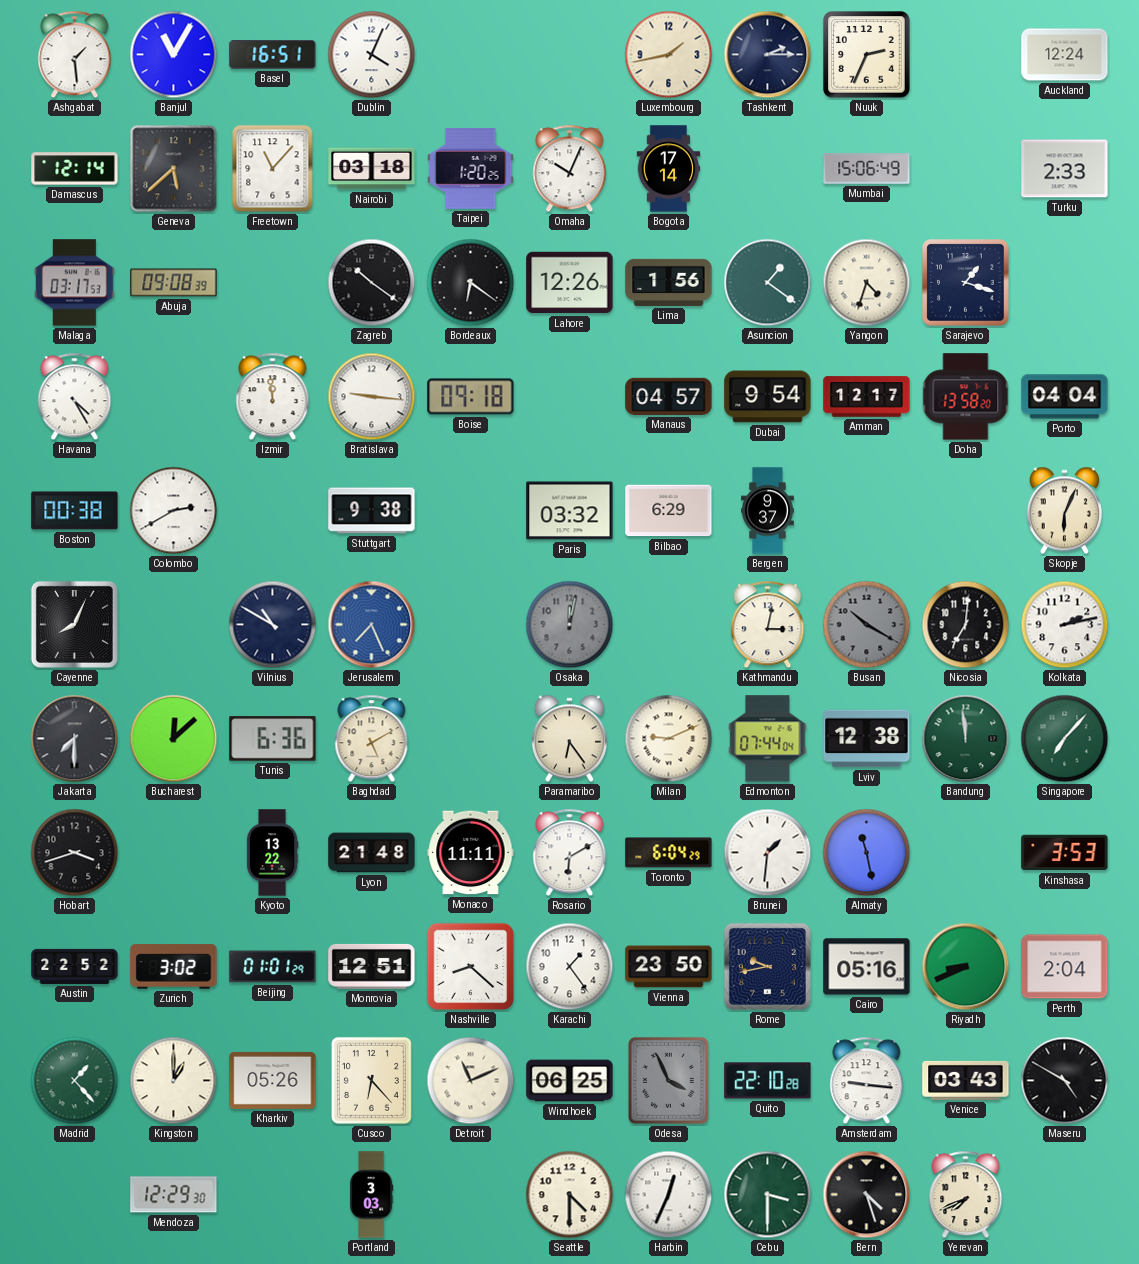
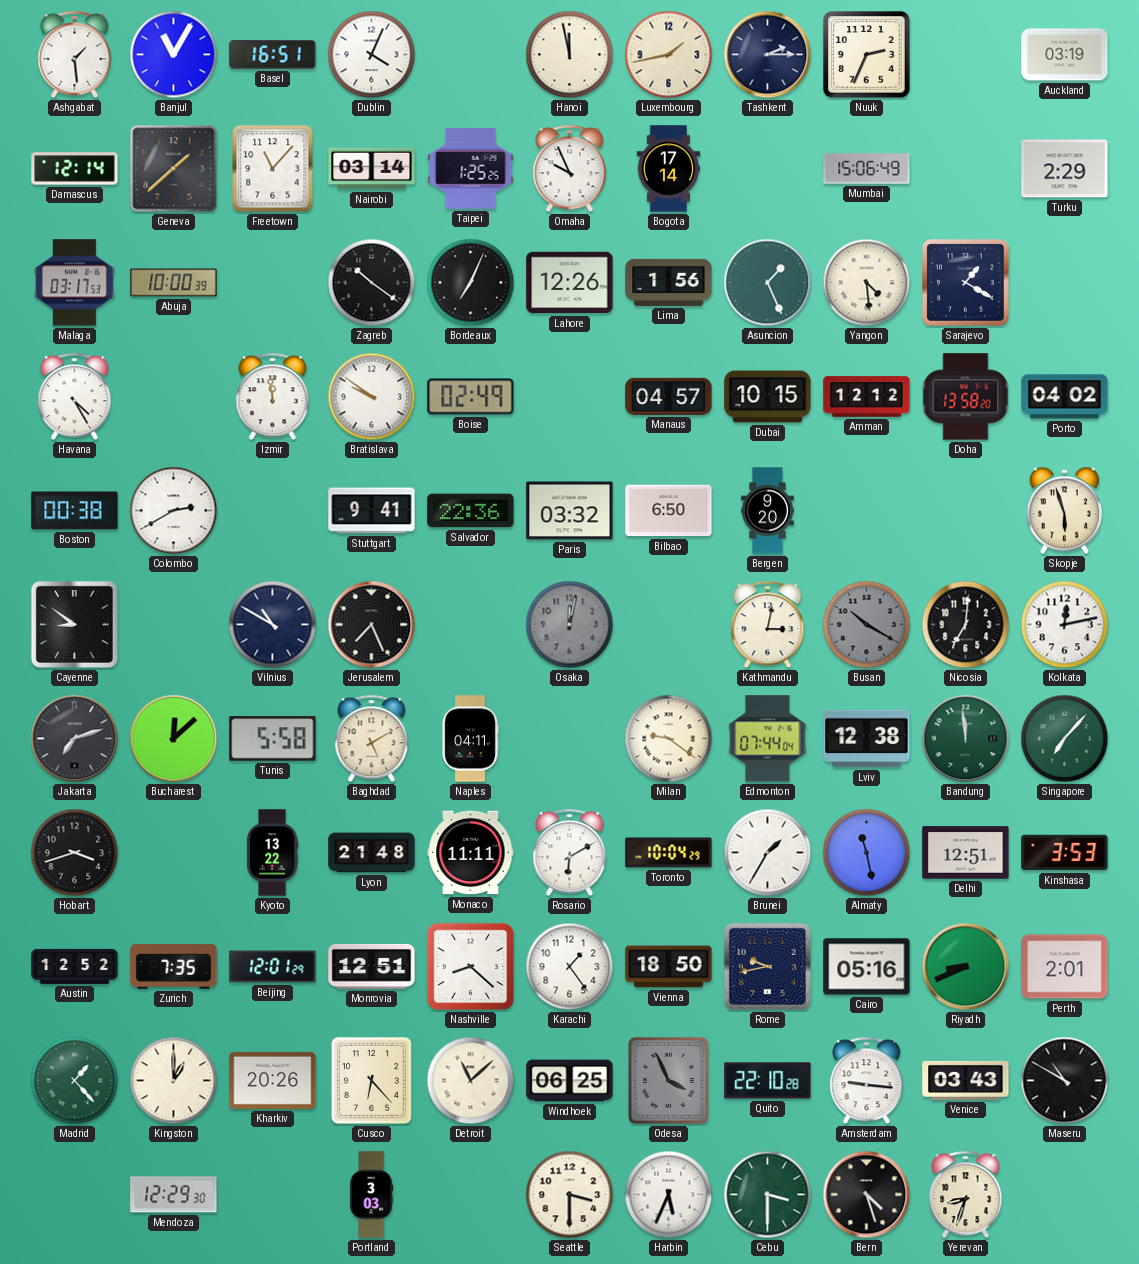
Hanoi: none -> 11:58
Auckland: 12:24 -> 03:19
Geneva: 5:38 -> 1:38
Nairobi: 03:18 -> 03:14
Taipei: 1:20 -> 1:25
Omaha: 10:04 -> 9:56
Turku: 2:33 -> 2:29
Abuja: 09:08 -> 10:00
Bordeaux: 6:21 -> 7:04
Asuncion: 1:21 -> 1:26
Yangon: 4:33 -> 4:29
Sarajevo: 1:18 -> 1:20
Bratislava: 9:16 -> 9:51
Boise: 09:18 -> 02:49
Dubai: 9:54 -> 10:15
Amman: 12:17 -> 12:12
Porto: 04:04 -> 04:02
Stuttgart: 9:38 -> 9:41
Salvador: none -> 22:36
Bilbao: 6:29 -> 6:50
Bergen: 9:37 -> 9:20
Skopje: 6:04 -> 5:57
Cayenne: 8:04 -> 8:51
Jerusalem dial: blue -> black
Kolkata: 2:13 -> 12:13
Jakarta: 7:30 -> 7:12
Tunis: 6:36 -> 5:58
Naples: none -> 04:11
Paramaribo: 6:24 -> none
Milan: 9:11 -> 9:21
Toronto: 6:04 -> 10:04
Brunei: 1:31 -> 1:35
Delhi: none -> 12:51
Austin: 22:52 -> 12:52
Zurich: 3:02 -> 7:35
Beijing: 01:01 -> 12:01
Vienna: 23:50 -> 18:50
Perth: 2:04 -> 2:01
Kharkiv: 05:26 -> 20:26
Detroit: 11:11 -> 11:08
Maseru: 4:50 -> 10:50
Seattle: 4:30 -> 3:30
Harbin: 12:34 -> 5:34
Yerevan: 7:41 -> 8:33
